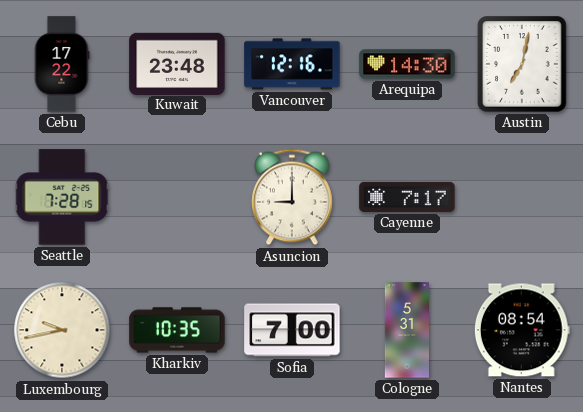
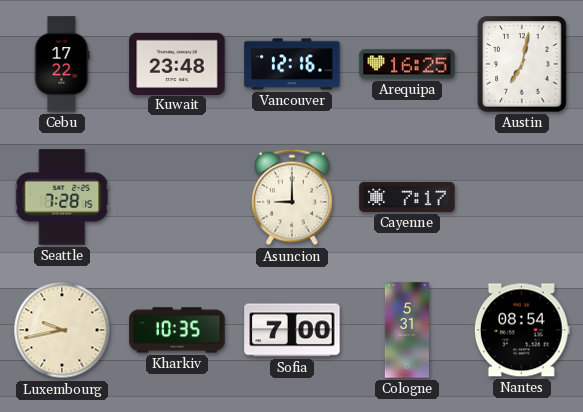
Arequipa: 14:30 -> 16:25
